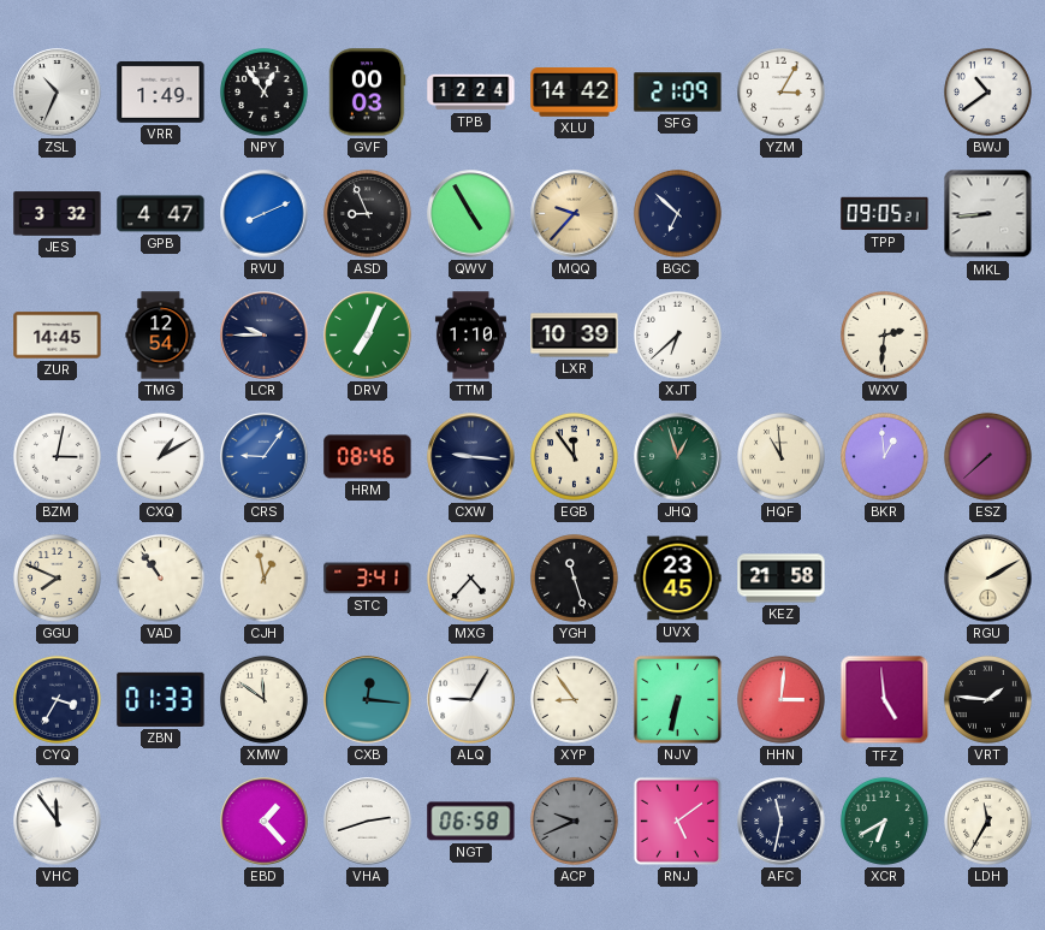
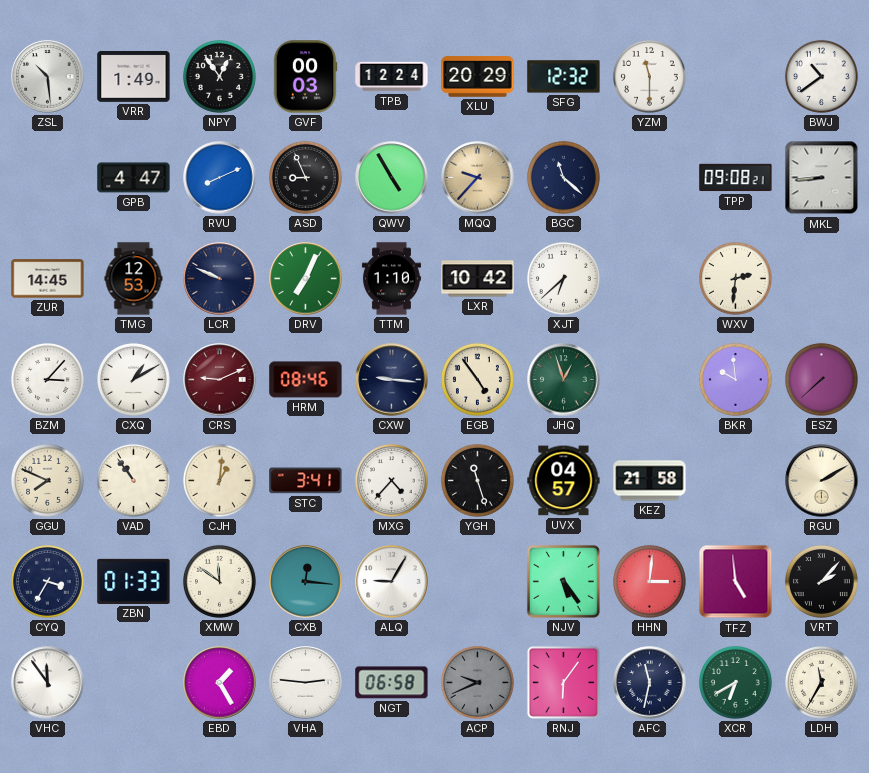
ZSL: 10:34 -> 10:29
XLU: 14:42 -> 20:29
SFG: 21:09 -> 12:32
YZM: 3:05 -> 11:30
JES: 3:32 -> none
BGC: 6:52 -> 11:22
TPP: 09:05 -> 09:08
TMG: 12:54 -> 12:53
LCR: 9:45 -> 9:49
LXR: 10:39 -> 10:42
BZM: 3:02 -> 3:07
CRS: 9:06 -> 9:11
CRS dial: blue -> burgundy
EGB: 11:54 -> 4:54
HQF: 10:59 -> none
BKR: 12:59 -> 9:59
CJH: 12:58 -> 1:01
UVX: 23:45 -> 04:57
XYP: 8:54 -> none
NJV: 6:32 -> 5:24
VRT: 1:46 -> 2:07
EBD: 1:23 -> 1:25
VHA: 2:42 -> 2:46
RNJ: 5:09 -> 6:06
